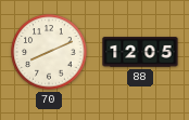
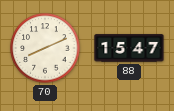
88: 12:05 -> 15:47
